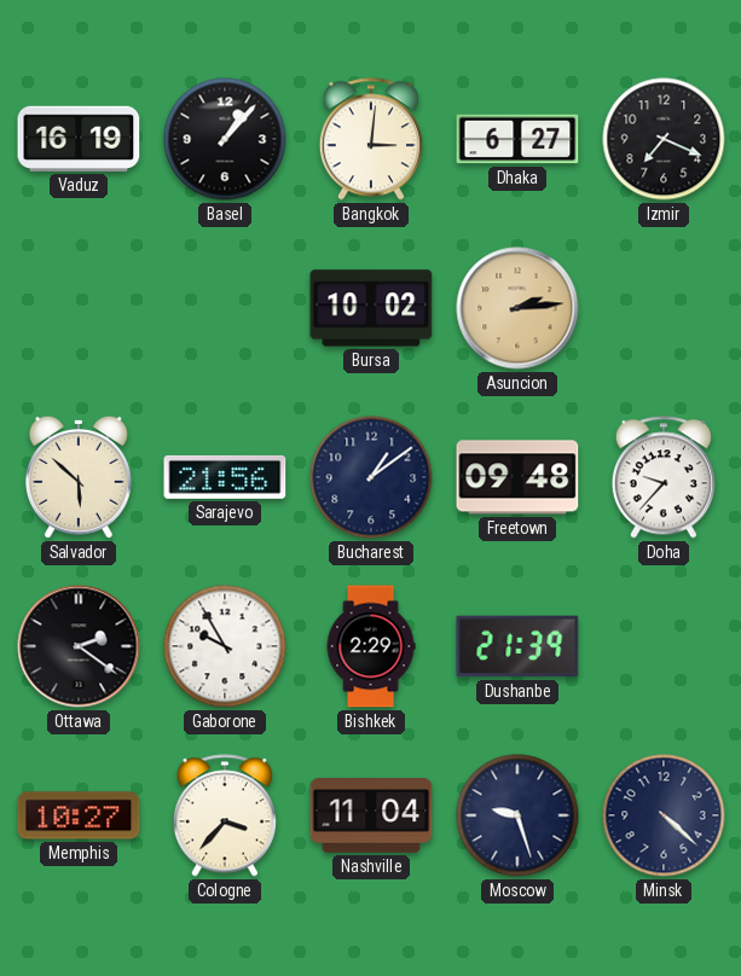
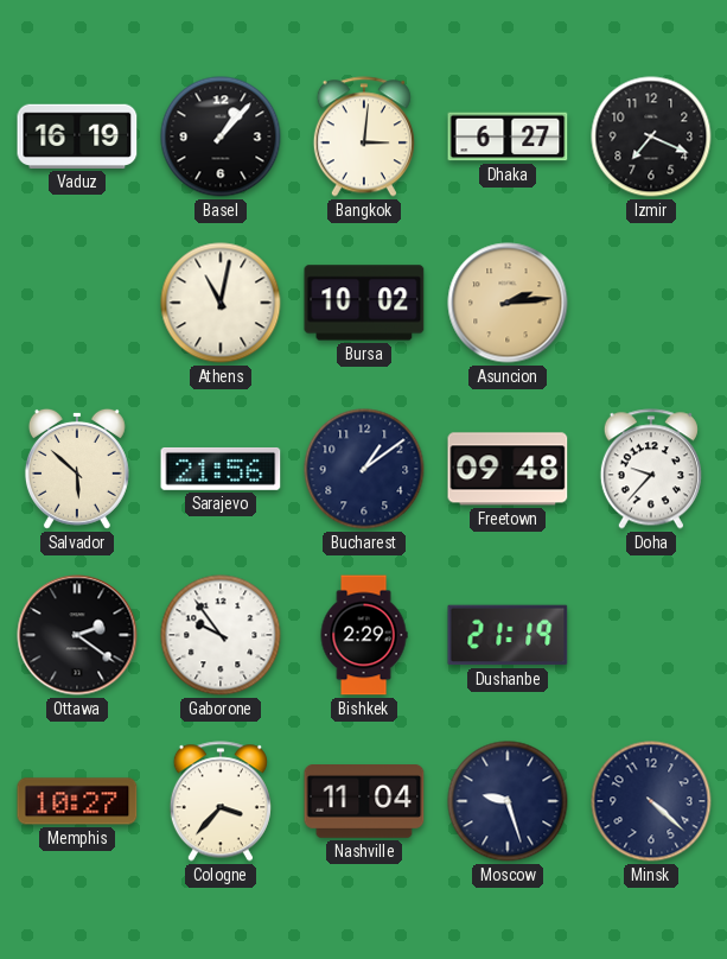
Athens: none -> 11:02
Gaborone: 9:55 -> 9:54
Dushanbe: 21:39 -> 21:19
